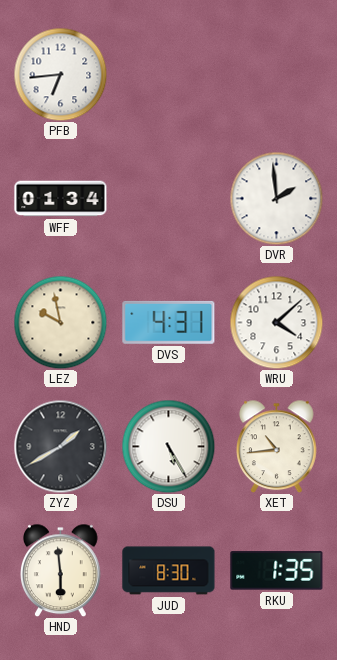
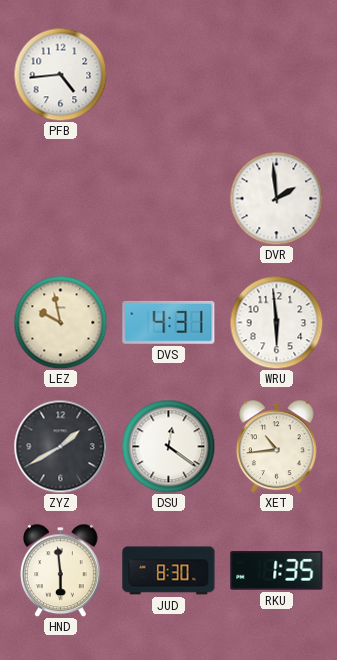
PFB: 6:44 -> 4:44
WFF: 01:34 -> none
WRU: 4:08 -> 5:59
DSU: 5:25 -> 12:21
